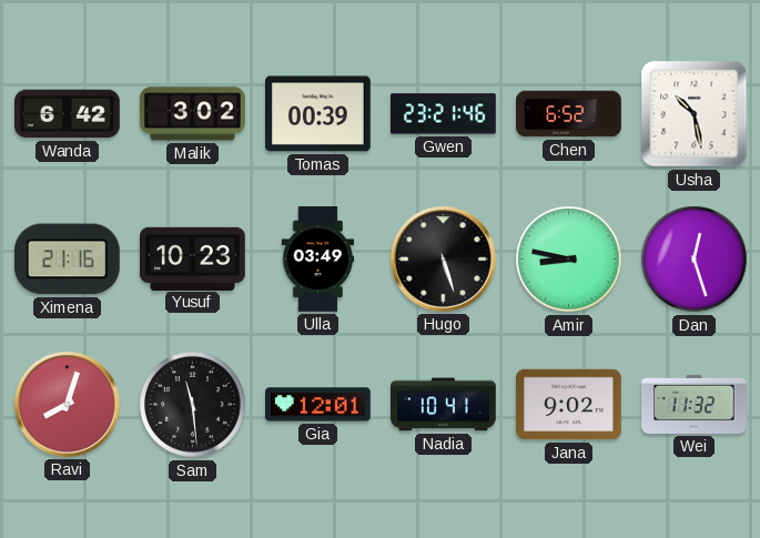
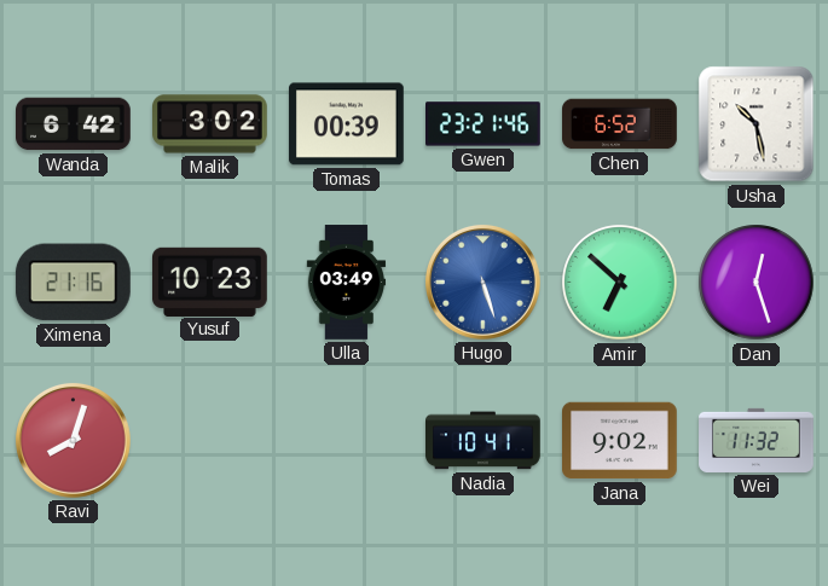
Hugo dial: black -> blue
Amir: 8:47 -> 6:52
Sam: 11:29 -> none
Gia: 12:01 -> none
